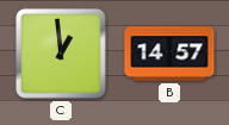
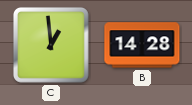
B: 14:57 -> 14:28
